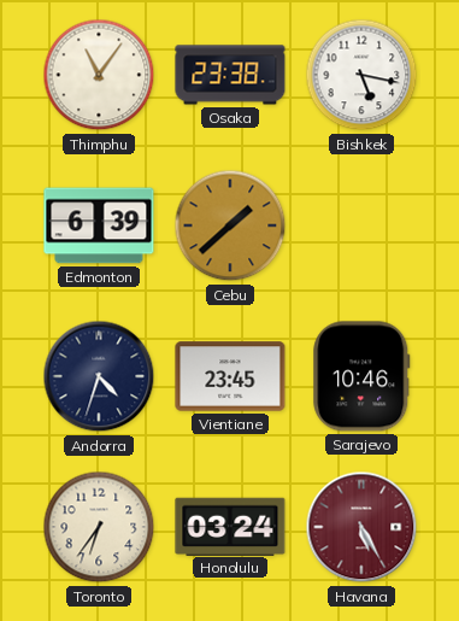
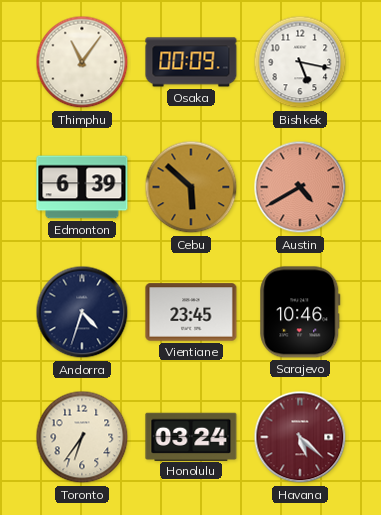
Osaka: 23:38 -> 00:09
Cebu: 1:38 -> 5:52
Austin: none -> 4:40
Havana: 5:25 -> 5:22
